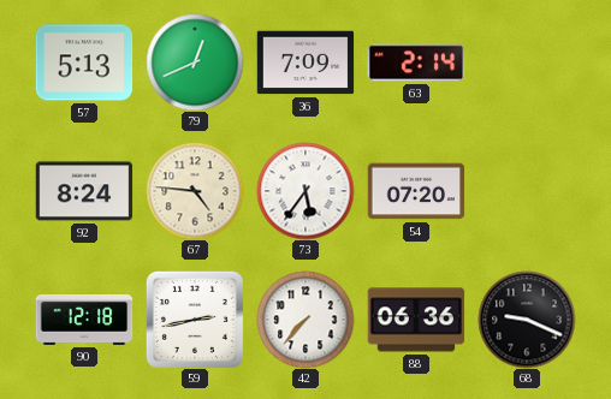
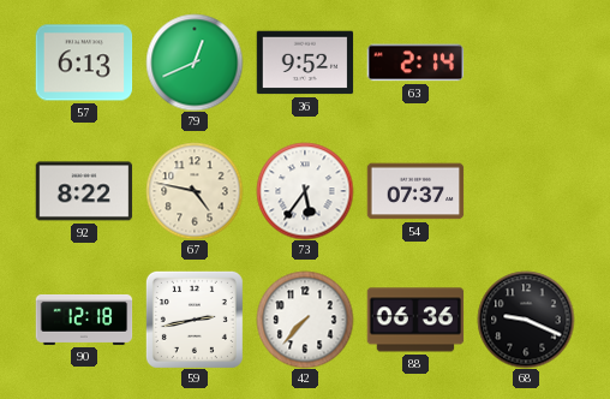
57: 5:13 -> 6:13
36: 7:09 -> 9:52
92: 8:24 -> 8:22
67: 4:46 -> 4:47
54: 07:20 -> 07:37
